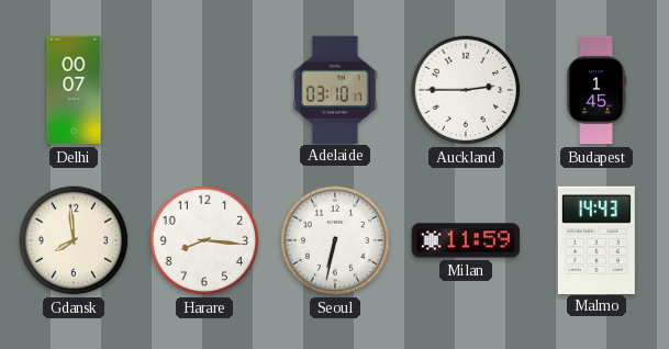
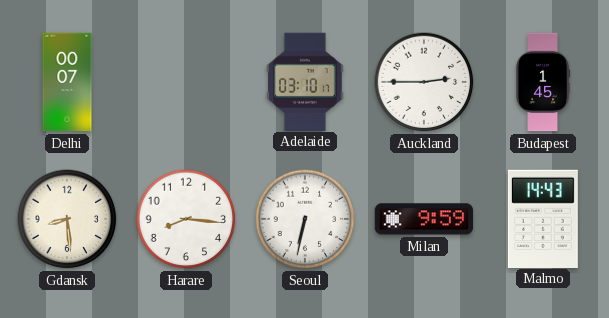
Gdansk: 7:59 -> 8:29
Milan: 11:59 -> 9:59
